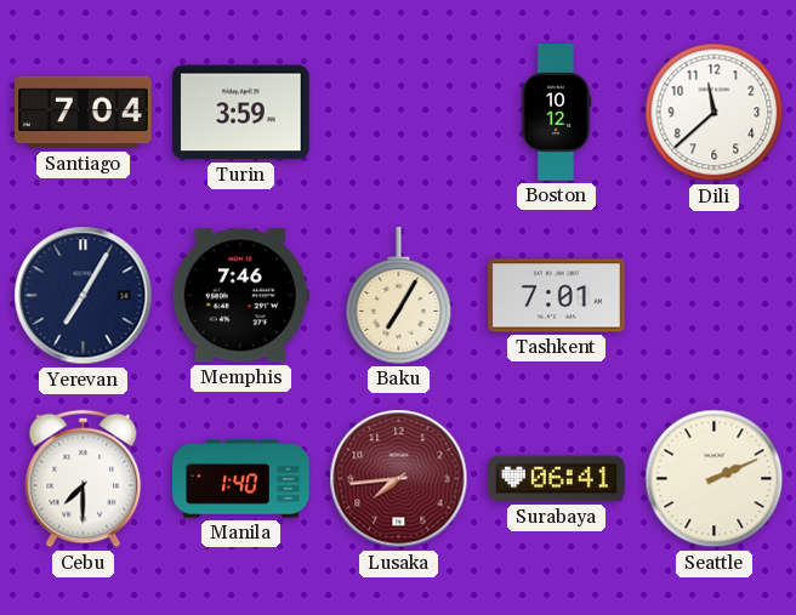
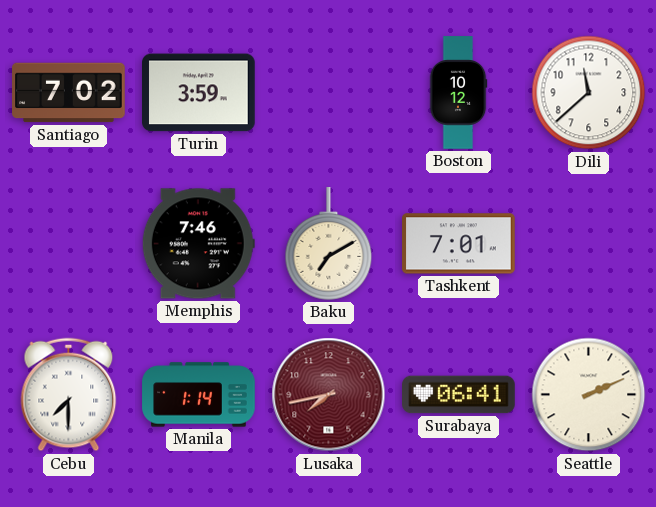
Santiago: 7:04 -> 7:02
Yerevan: 7:05 -> none
Baku: 7:05 -> 7:10
Manila: 1:40 -> 1:14
Lusaka: 7:44 -> 7:43
